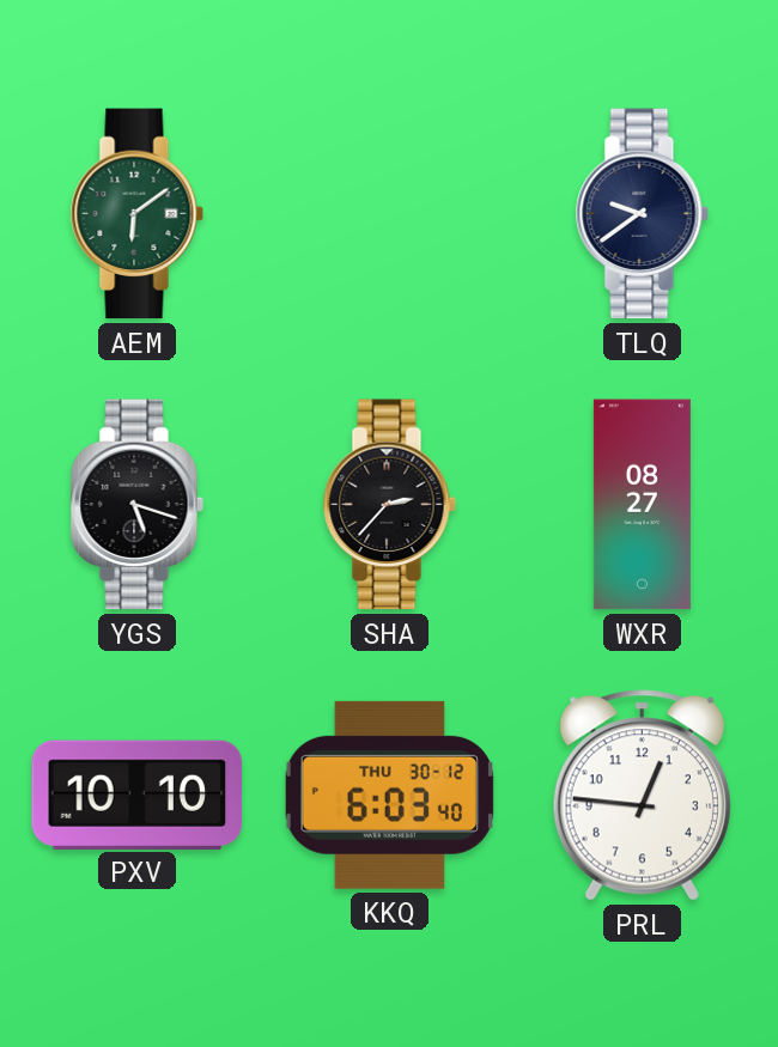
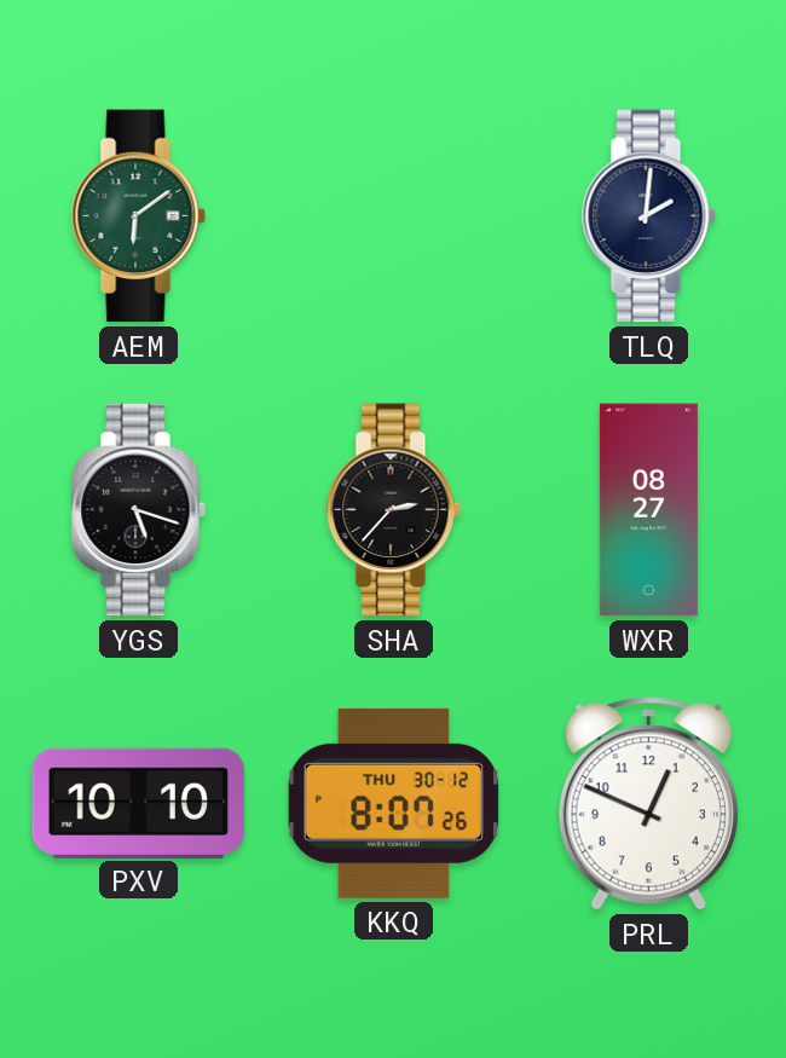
TLQ: 9:39 -> 2:01
KKQ: 6:03 -> 8:07
PRL: 12:46 -> 12:49
